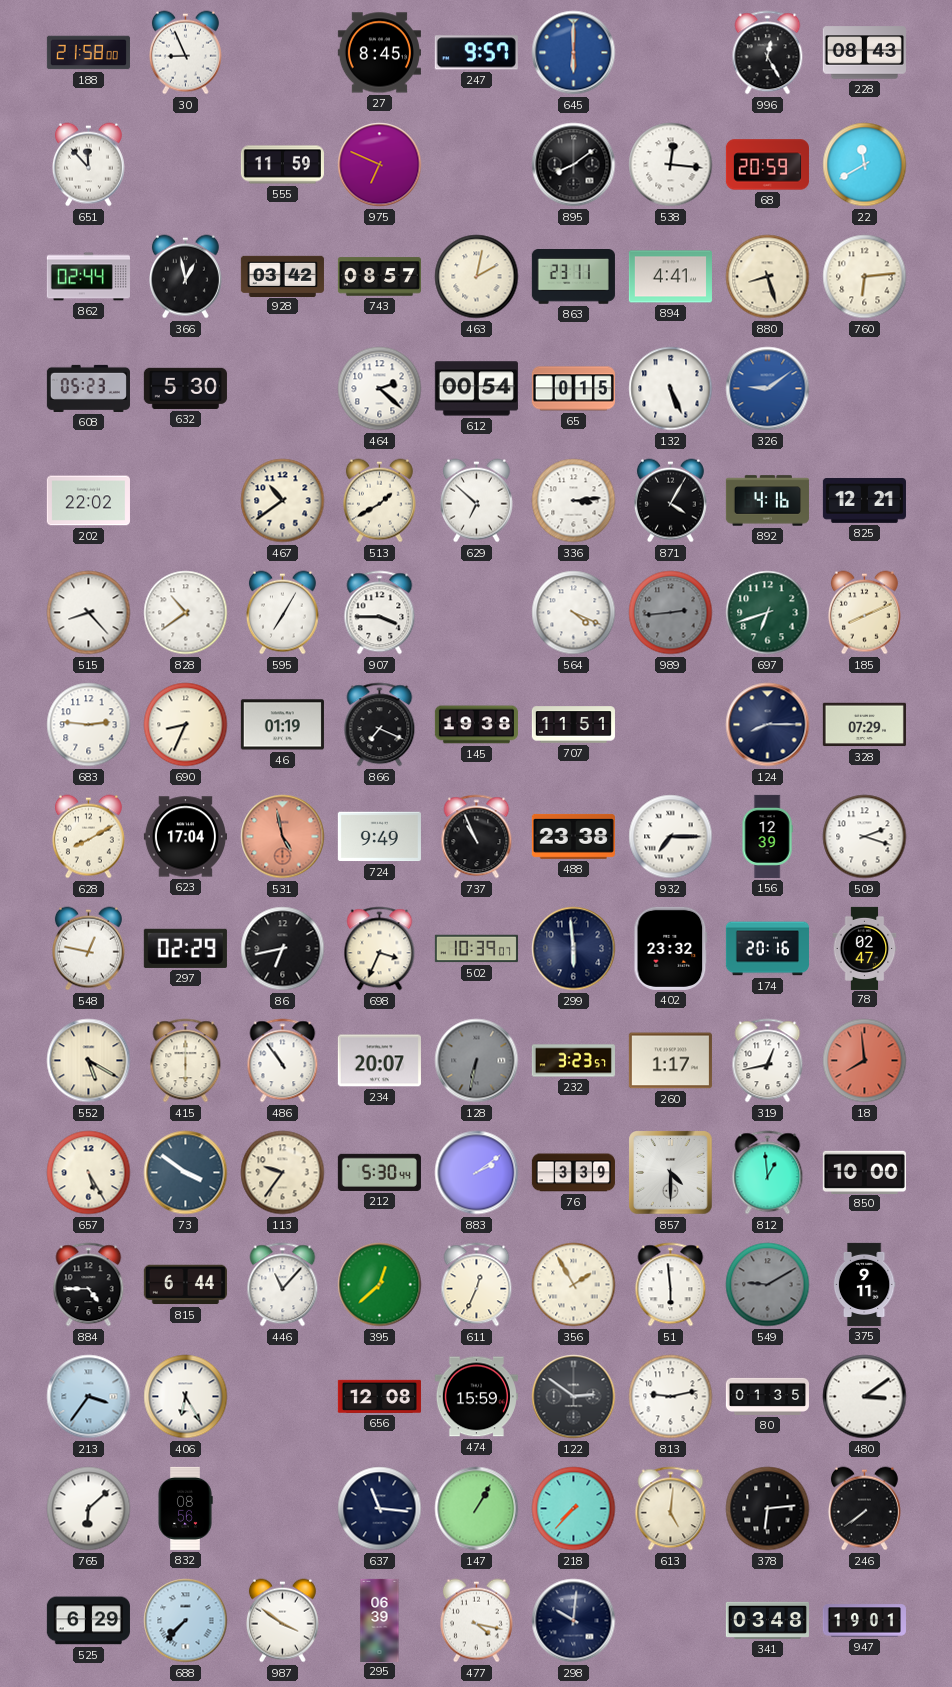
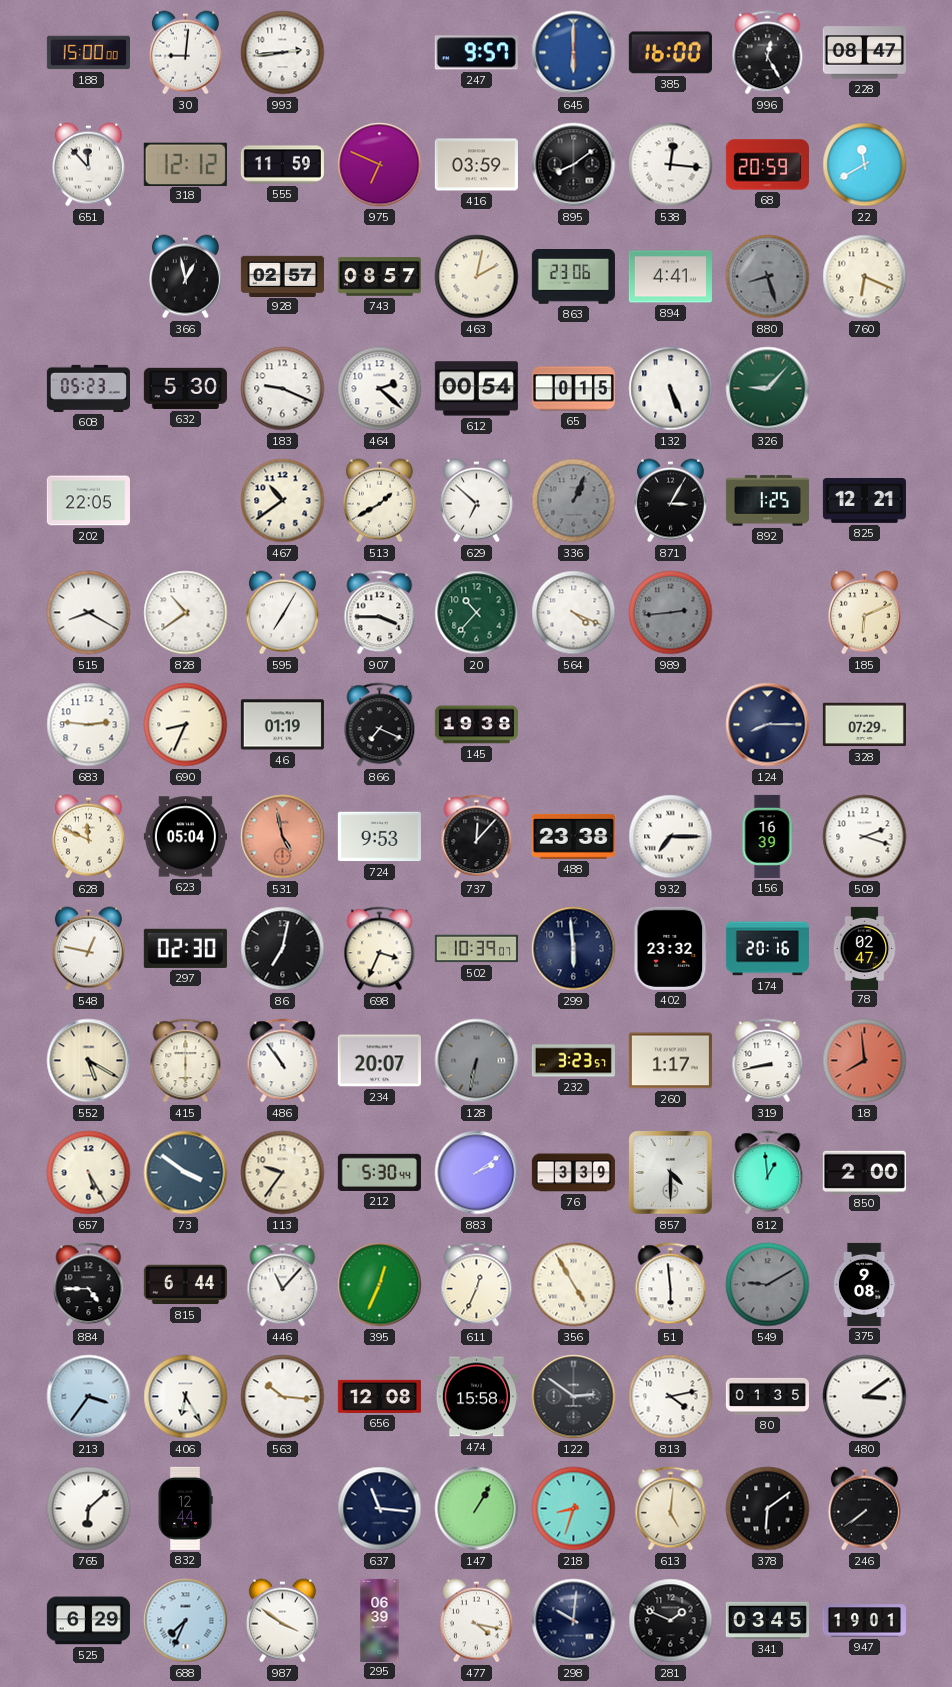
188: 21:58 -> 15:00
30: 8:56 -> 9:01
993: none -> 2:44
27: 8:45 -> none
385: none -> 16:00
228: 08:43 -> 08:47
318: none -> 12:12
416: none -> 03:59
862: 02:44 -> none
928: 03:42 -> 02:57
863: 23:11 -> 23:06
880 dial: cream -> grey
760: 6:14 -> 6:19
183: none -> 9:19
326: 9:09 -> 9:07
326 dial: blue -> green
202: 22:02 -> 22:05
336: 3:14 -> 1:04
336 dial: white -> grey
871: 4:05 -> 3:05
892: 4:16 -> 1:25
515: 8:23 -> 8:20
20: none -> 10:37
697: 6:42 -> none
185: 8:11 -> 6:11
707: 11:51 -> none
628: 8:10 -> 11:49
623: 17:04 -> 05:04
724: 9:49 -> 9:53
737: 10:56 -> 12:07
156: 12:39 -> 16:39
297: 02:29 -> 02:30
86: 6:43 -> 7:02
319: 12:43 -> 8:43
850: 10:00 -> 2:00
395: 12:38 -> 12:34
356: 1:55 -> 4:55
375: 9:11 -> 9:08
563: none -> 10:16
474: 15:59 -> 15:58
813: 9:13 -> 4:13
832: 08:56 -> 12:44
218: 7:37 -> 8:33
378: 6:14 -> 6:09
688: 7:37 -> 7:34
281: none -> 1:49
341: 03:48 -> 03:45
